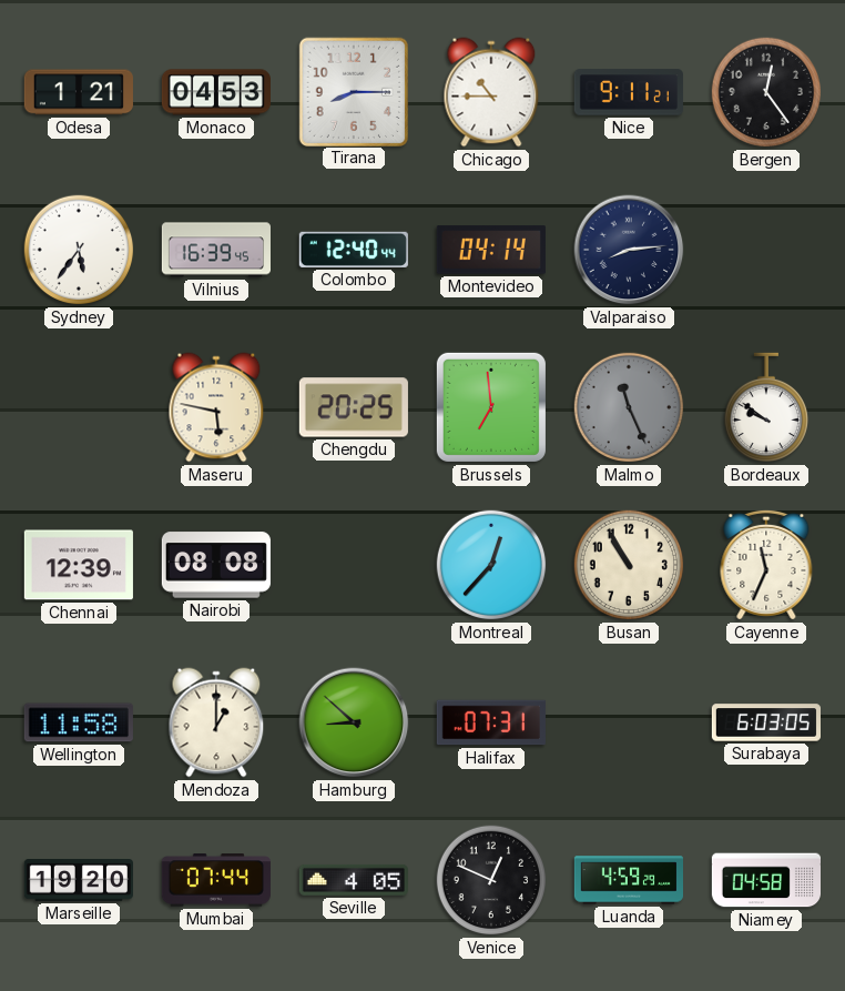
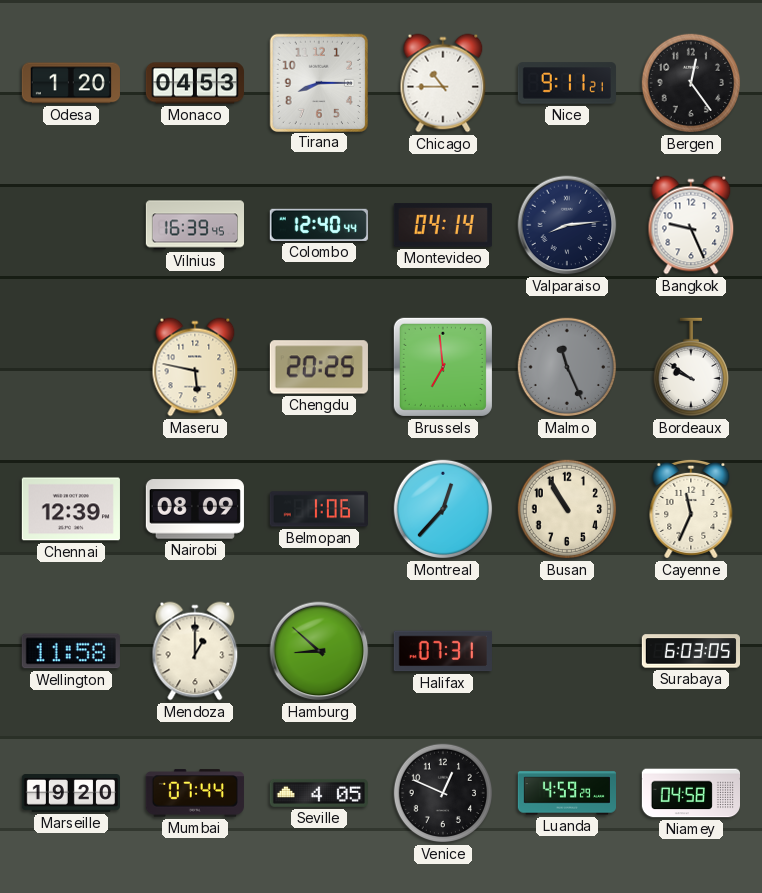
Odesa: 1:21 -> 1:20
Sydney: 5:36 -> none
Bangkok: none -> 9:26
Nairobi: 08:08 -> 08:09
Belmopan: none -> 1:06
